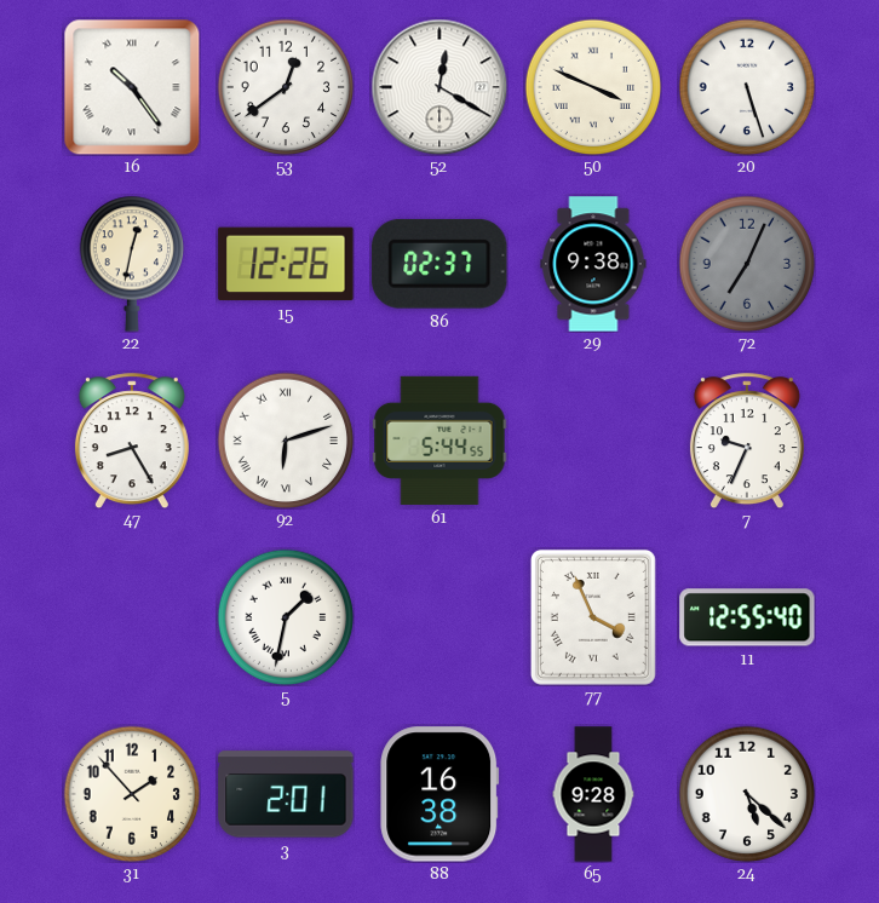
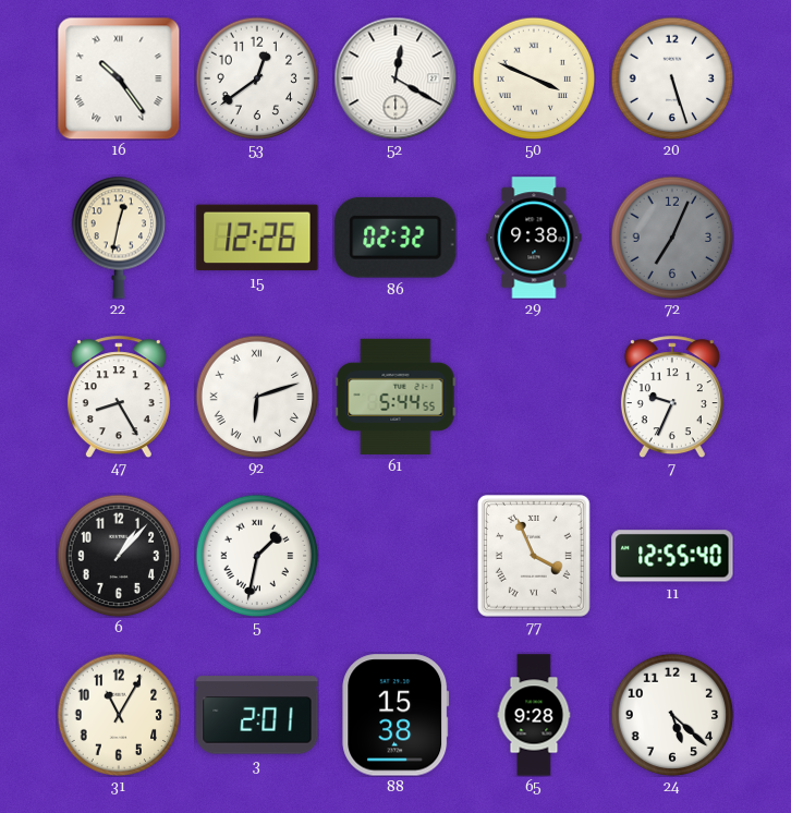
86: 02:37 -> 02:32
6: none -> 1:07
31: 1:53 -> 11:05
88: 16:38 -> 15:38
